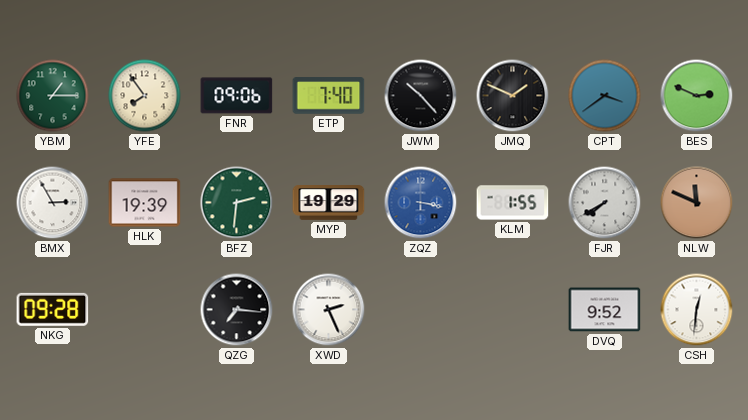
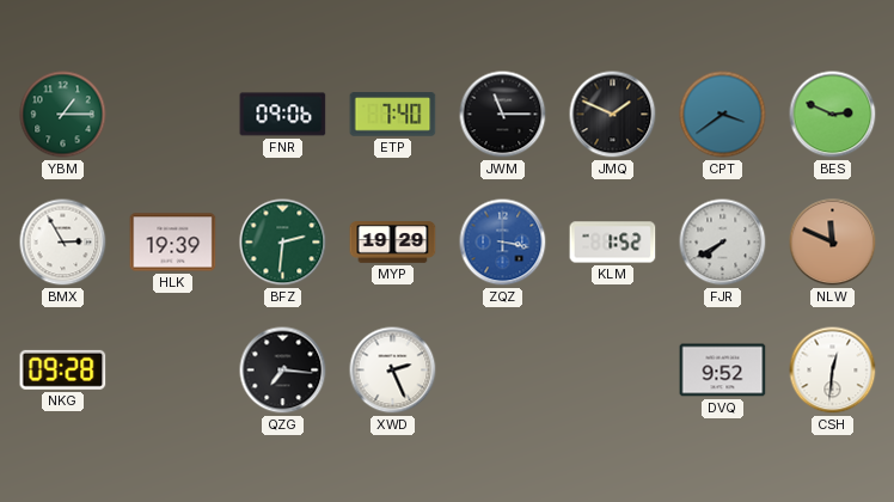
YFE: 7:54 -> none
JWM: 10:23 -> 11:15
KLM: 1:55 -> 1:52
